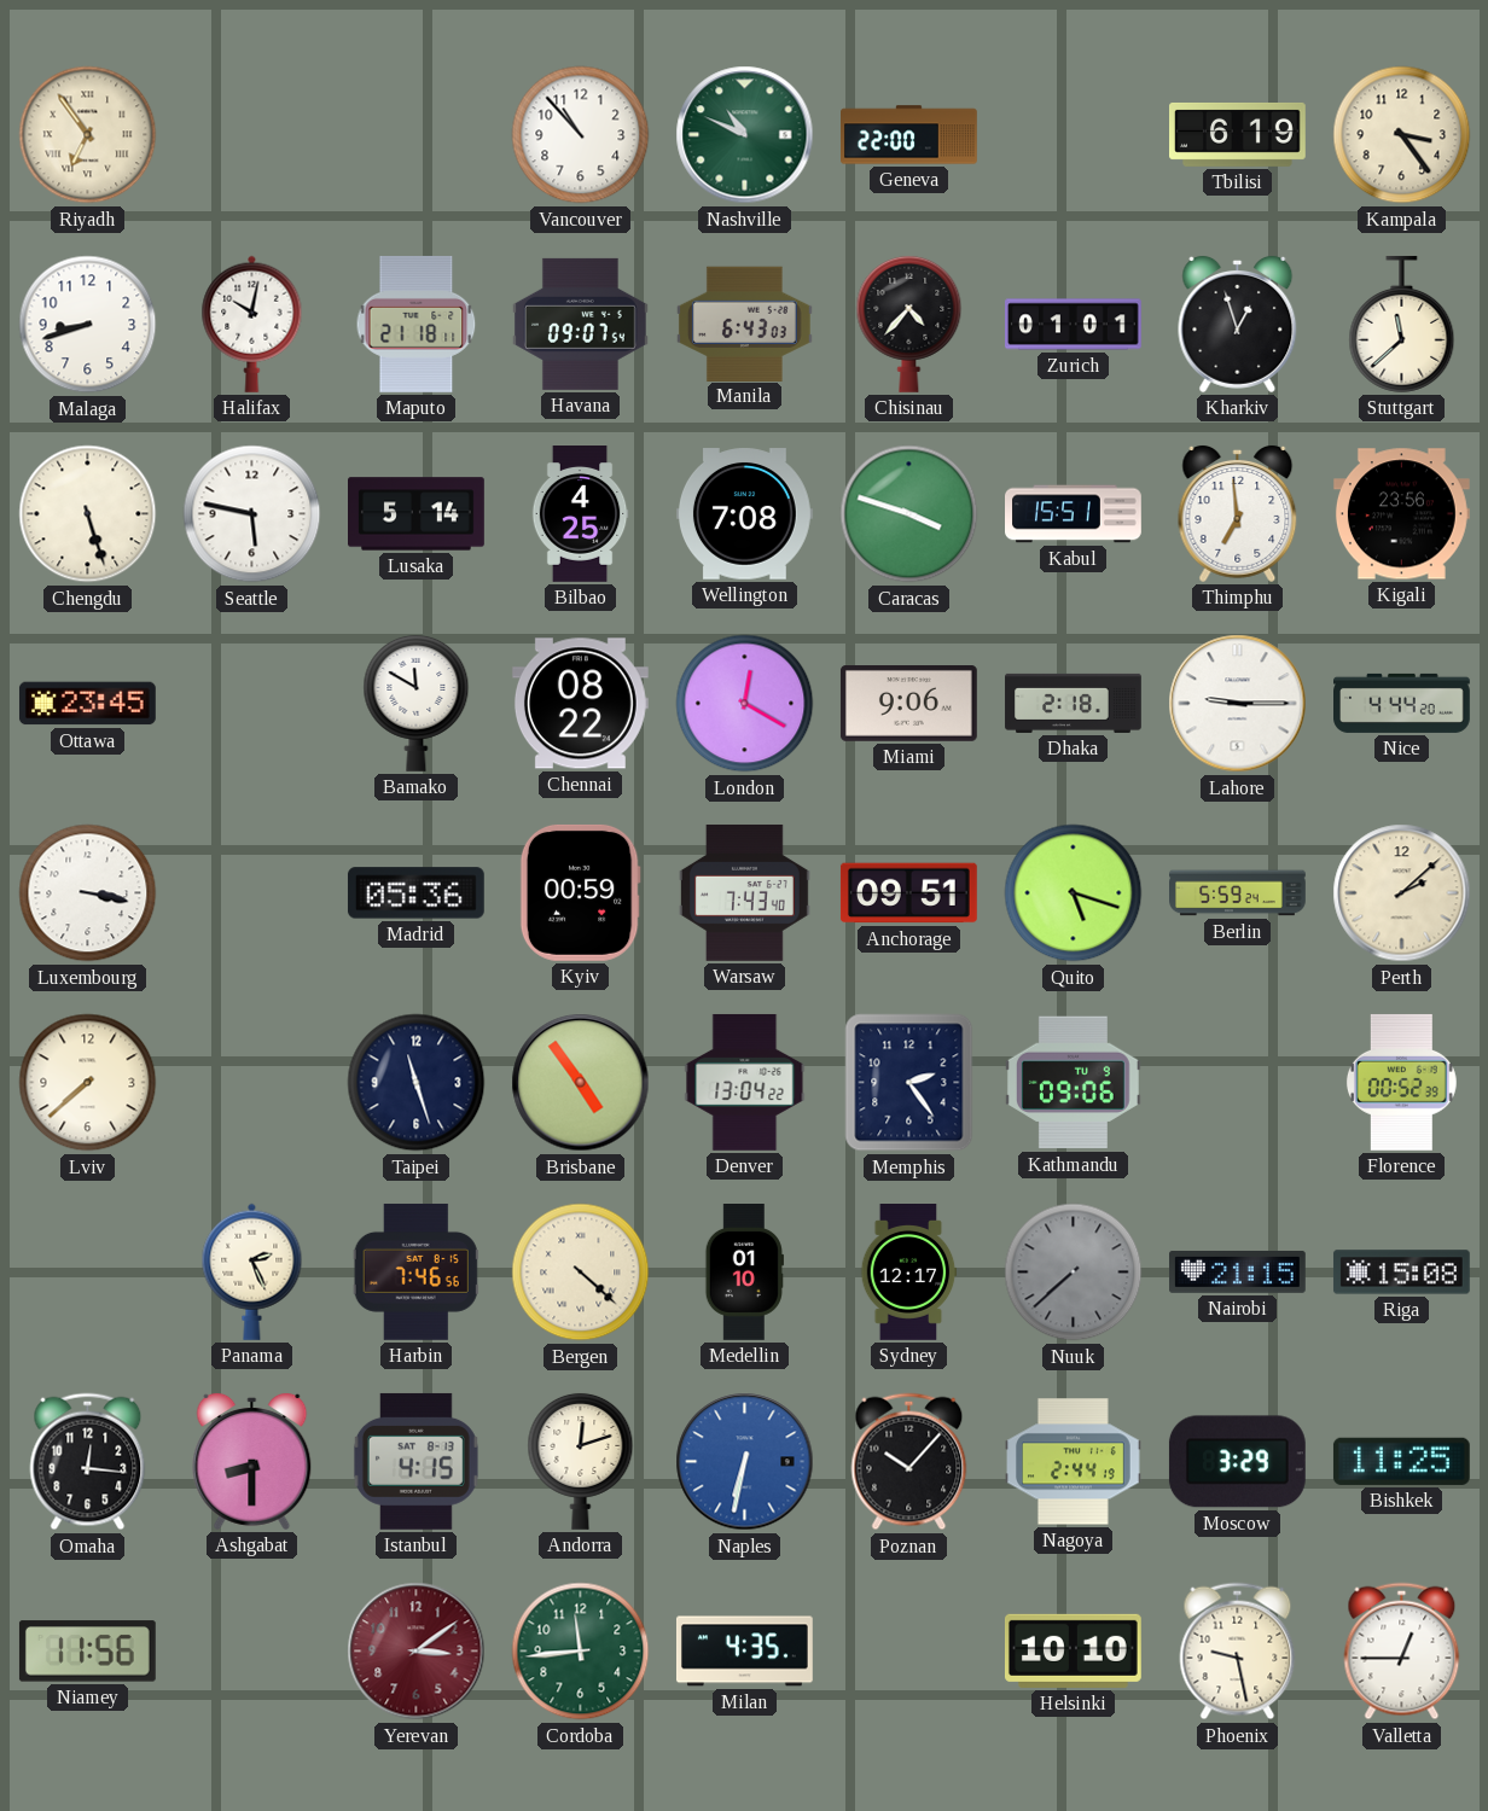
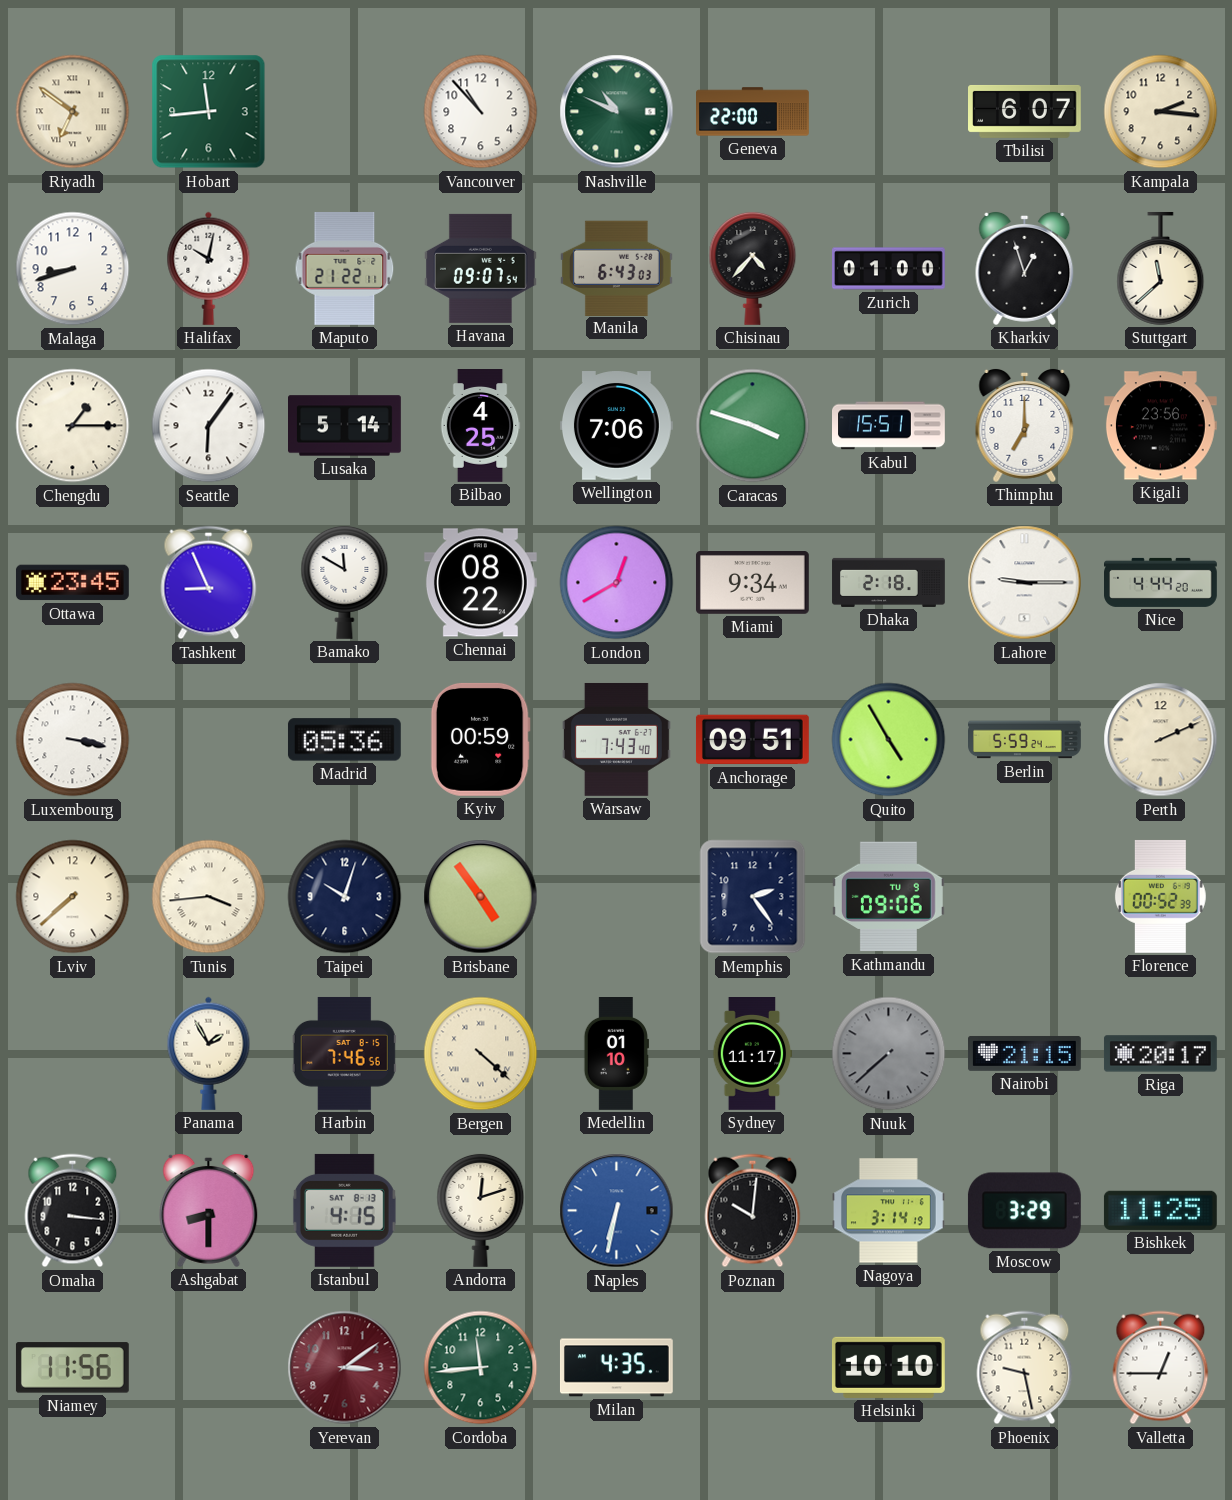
Riyadh: 6:54 -> 6:51
Hobart: none -> 11:44
Tbilisi: 6:19 -> 6:07
Kampala: 3:24 -> 2:16
Maputo: 21:18 -> 21:22
Zurich: 01:01 -> 01:00
Chengdu: 5:27 -> 1:15
Seattle: 5:47 -> 6:06
Wellington: 7:08 -> 7:06
Thimphu: 6:59 -> 7:00
Tashkent: none -> 8:56
London: 12:20 -> 12:40
Miami: 9:06 -> 9:34
Quito: 5:18 -> 4:55
Perth: 2:08 -> 2:11
Tunis: none -> 3:44
Taipei: 11:27 -> 10:03
Denver: 13:04 -> none
Panama: 2:26 -> 1:55
Sydney: 12:17 -> 11:17
Riga: 15:08 -> 20:17
Omaha: 12:16 -> 3:16
Poznan: 10:07 -> 10:01
Nagoya: 2:44 -> 3:14
